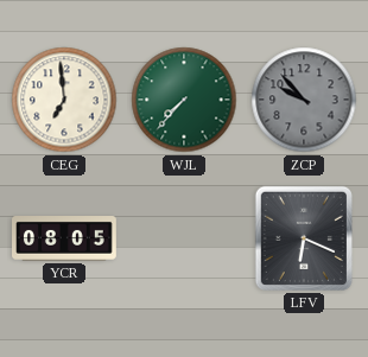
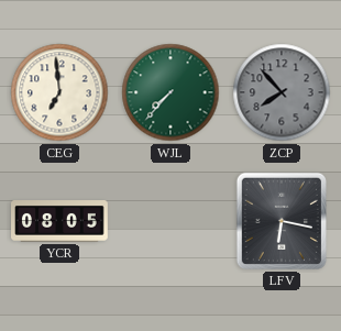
ZCP: 9:53 -> 7:53
LFV: 6:19 -> 6:17
